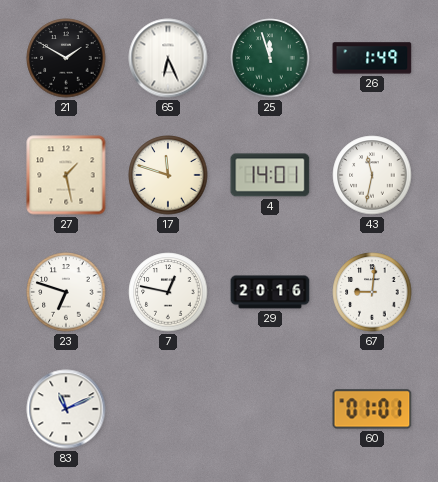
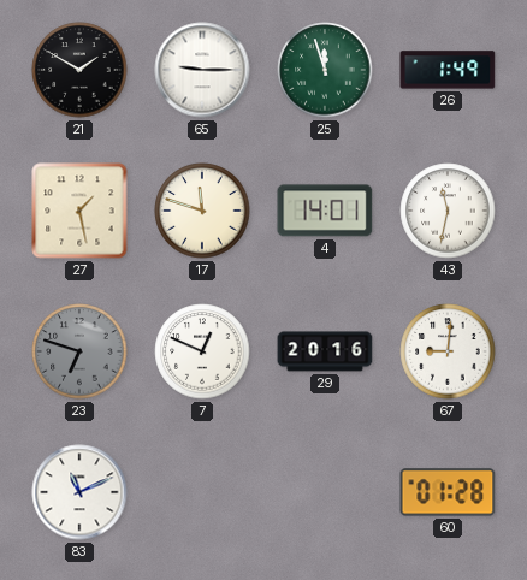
65: 6:26 -> 9:15
23 dial: white -> grey
7: 12:47 -> 12:49
60: 01:01 -> 01:28
